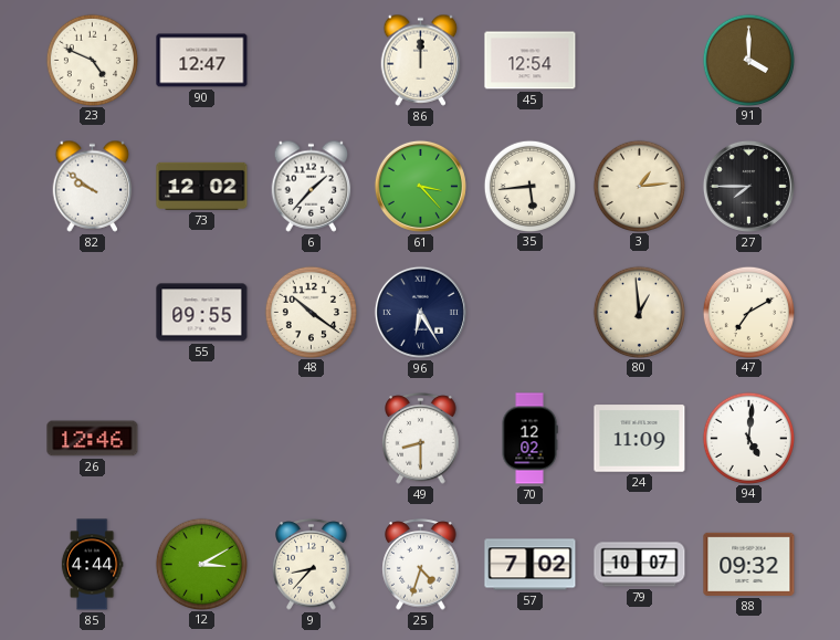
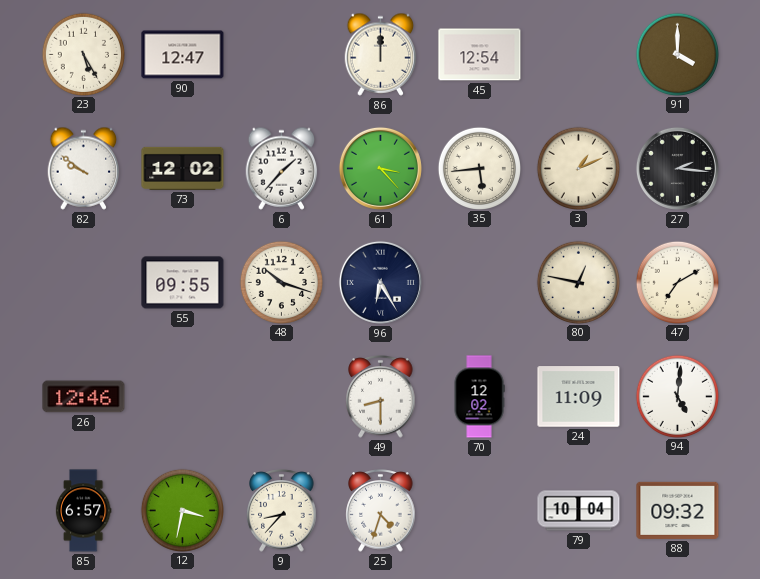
23: 4:49 -> 5:25
3: 1:14 -> 1:11
27: 7:45 -> 2:16
48: 10:21 -> 10:18
80: 12:59 -> 12:47
85: 4:44 -> 6:57
12: 3:10 -> 3:32
57: 7:02 -> none
79: 10:07 -> 10:04
